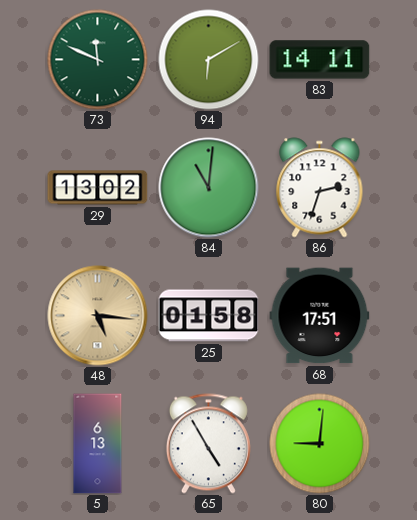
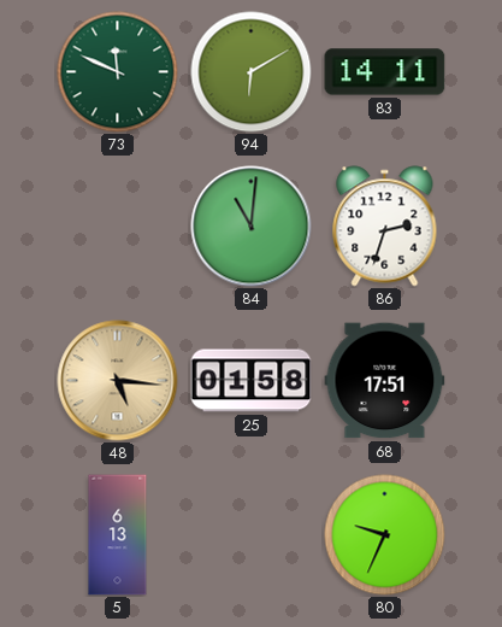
29: 13:02 -> none
65: 4:55 -> none
80: 9:01 -> 9:34
